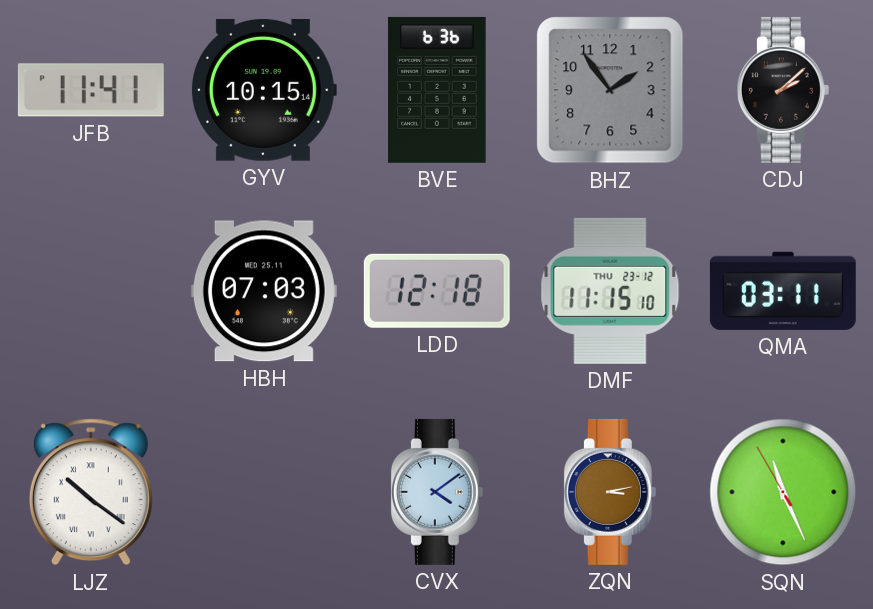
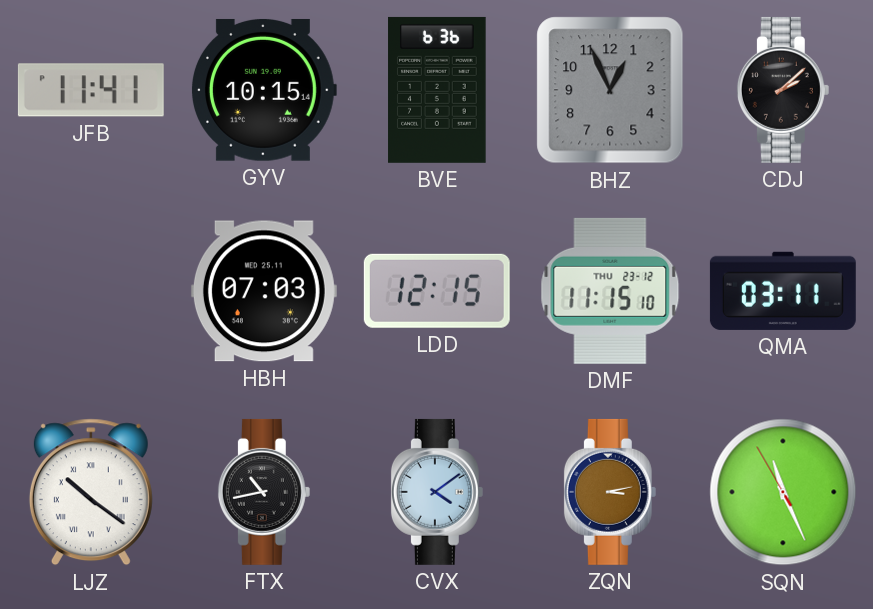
BHZ: 1:54 -> 12:56
LDD: 12:18 -> 12:15
FTX: none -> 10:43
